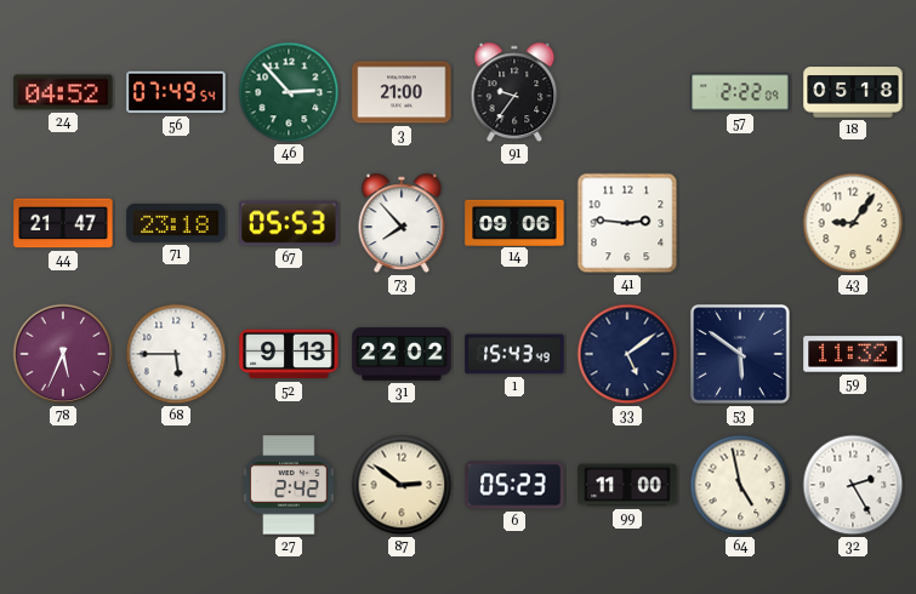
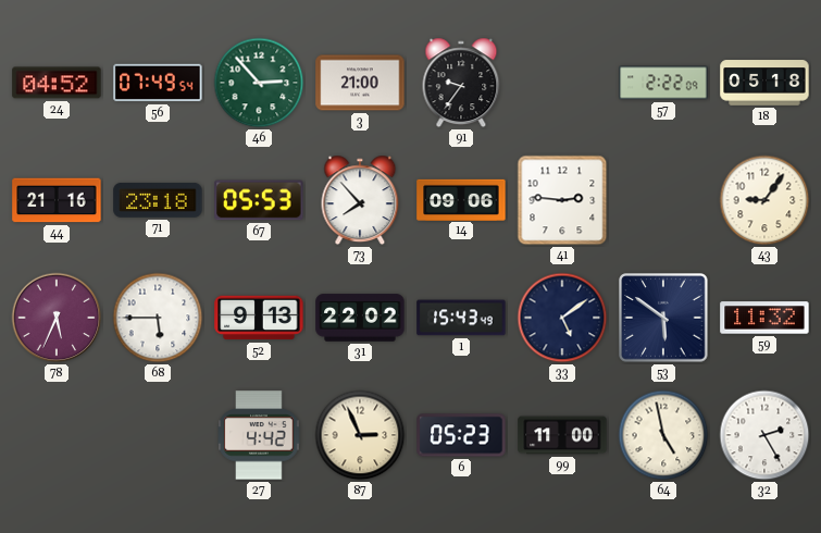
44: 21:47 -> 21:16
27: 2:42 -> 4:42
87: 2:51 -> 2:56
